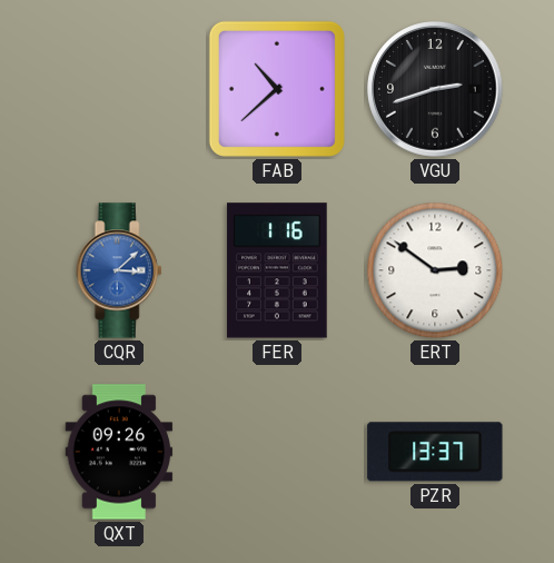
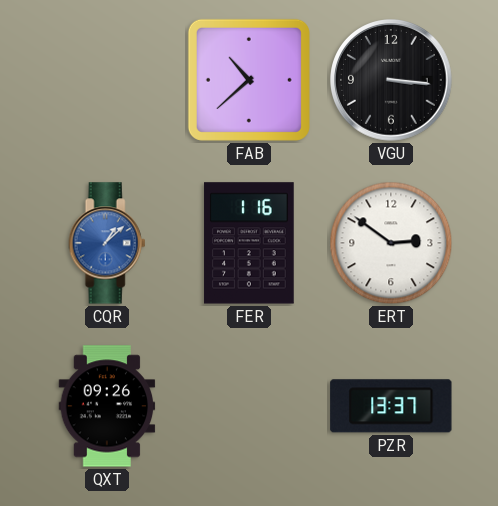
VGU: 2:42 -> 3:16
CQR: 3:08 -> 1:08
